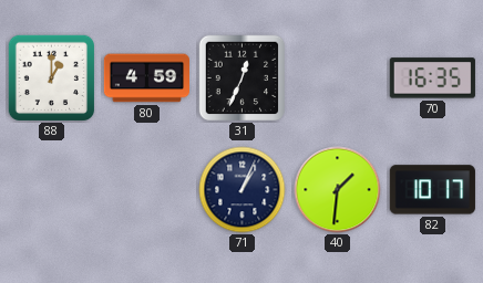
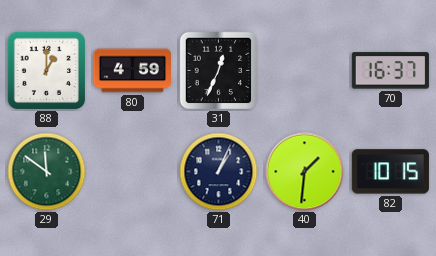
70: 16:35 -> 16:37
29: none -> 11:51
82: 10:17 -> 10:15
